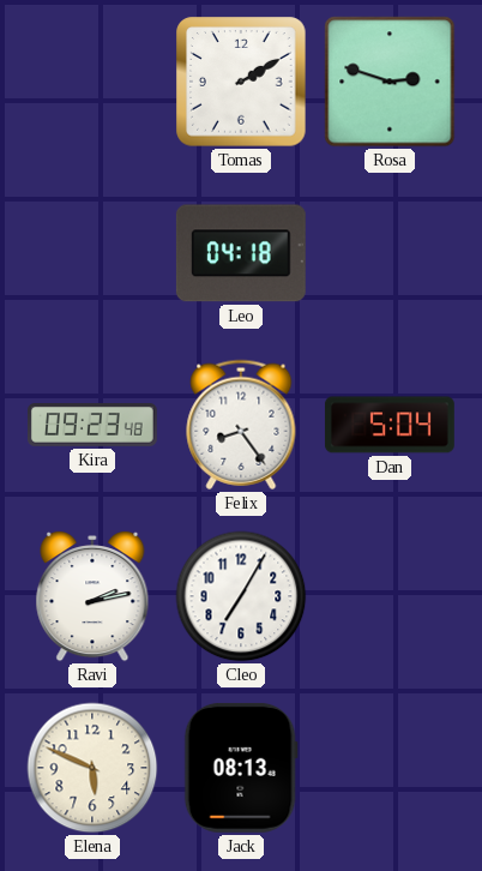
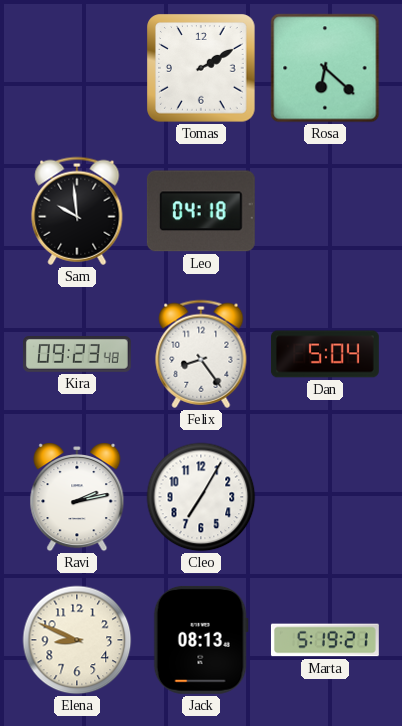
Rosa: 2:48 -> 6:22
Sam: none -> 9:59
Elena: 5:49 -> 8:49
Marta: none -> 5:19
